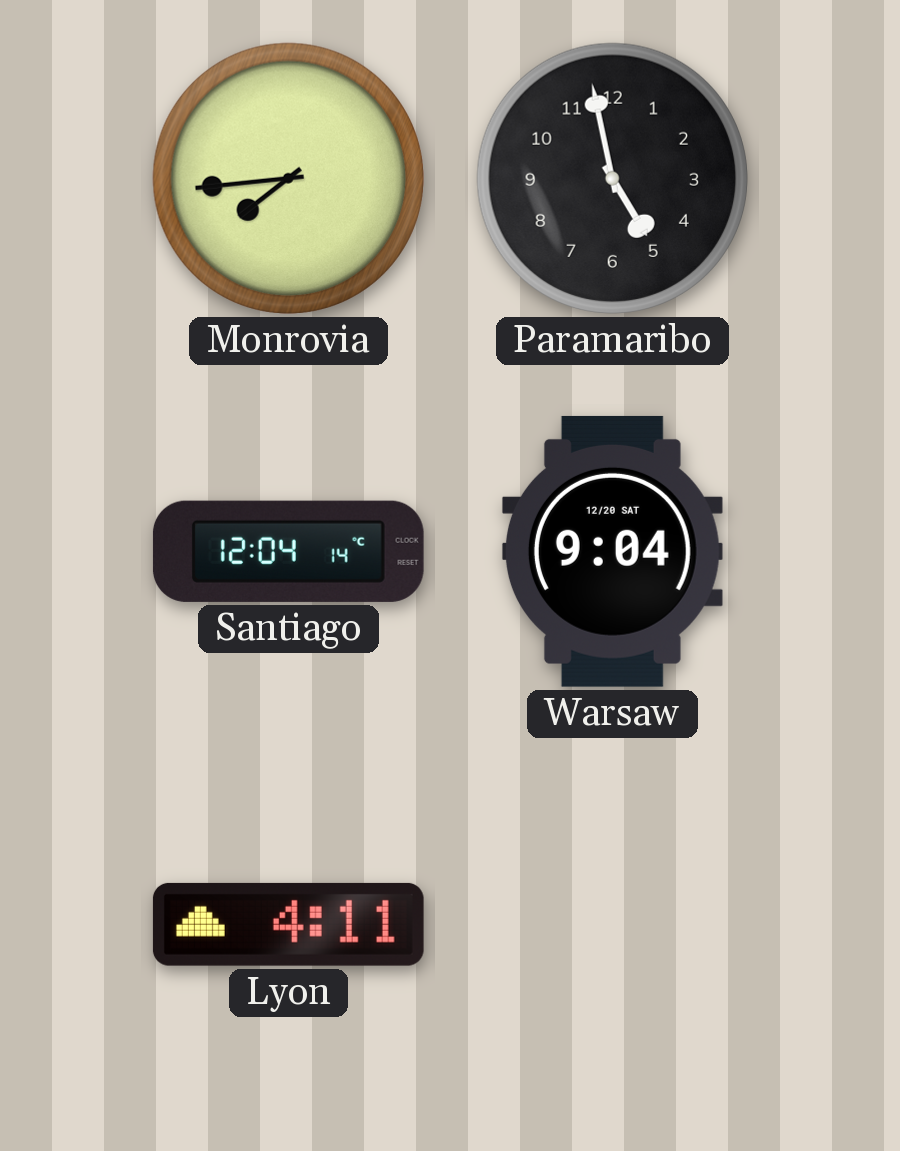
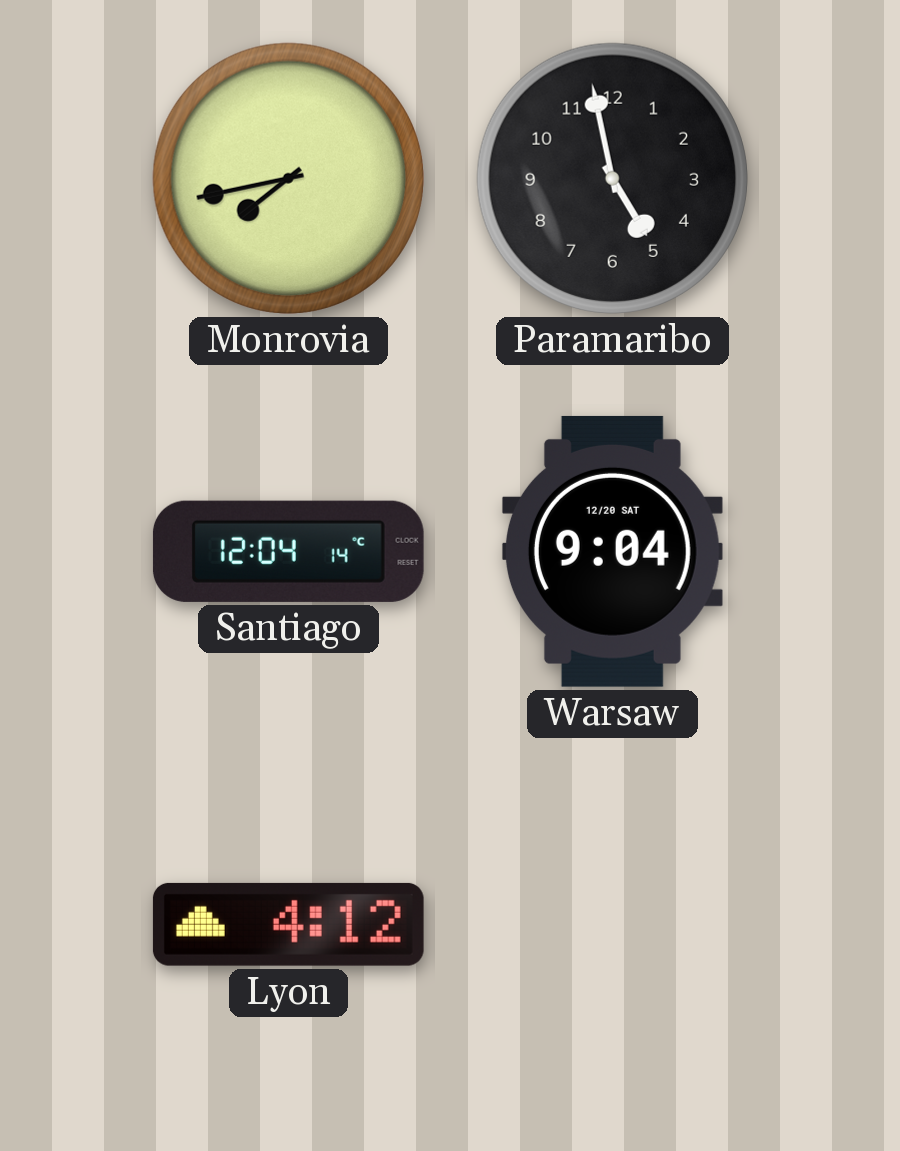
Monrovia: 7:44 -> 7:43
Lyon: 4:11 -> 4:12
